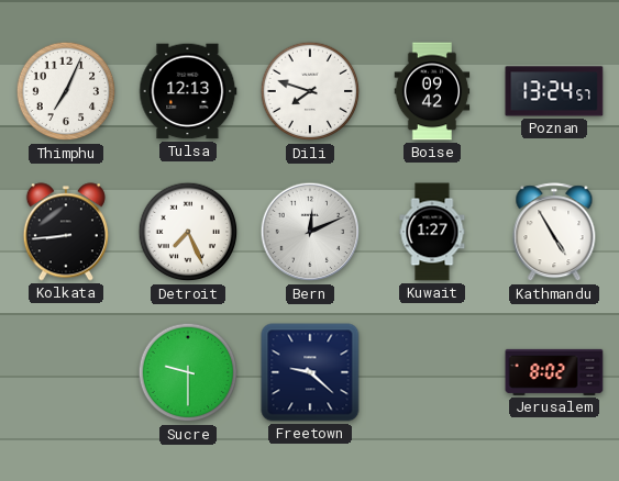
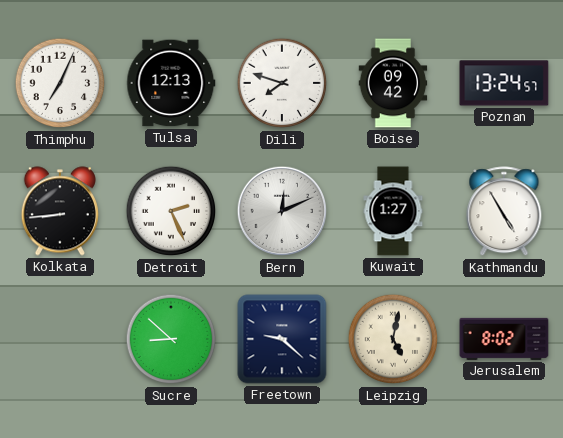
Detroit: 7:26 -> 2:26
Sucre: 9:30 -> 8:52
Leipzig: none -> 5:02
